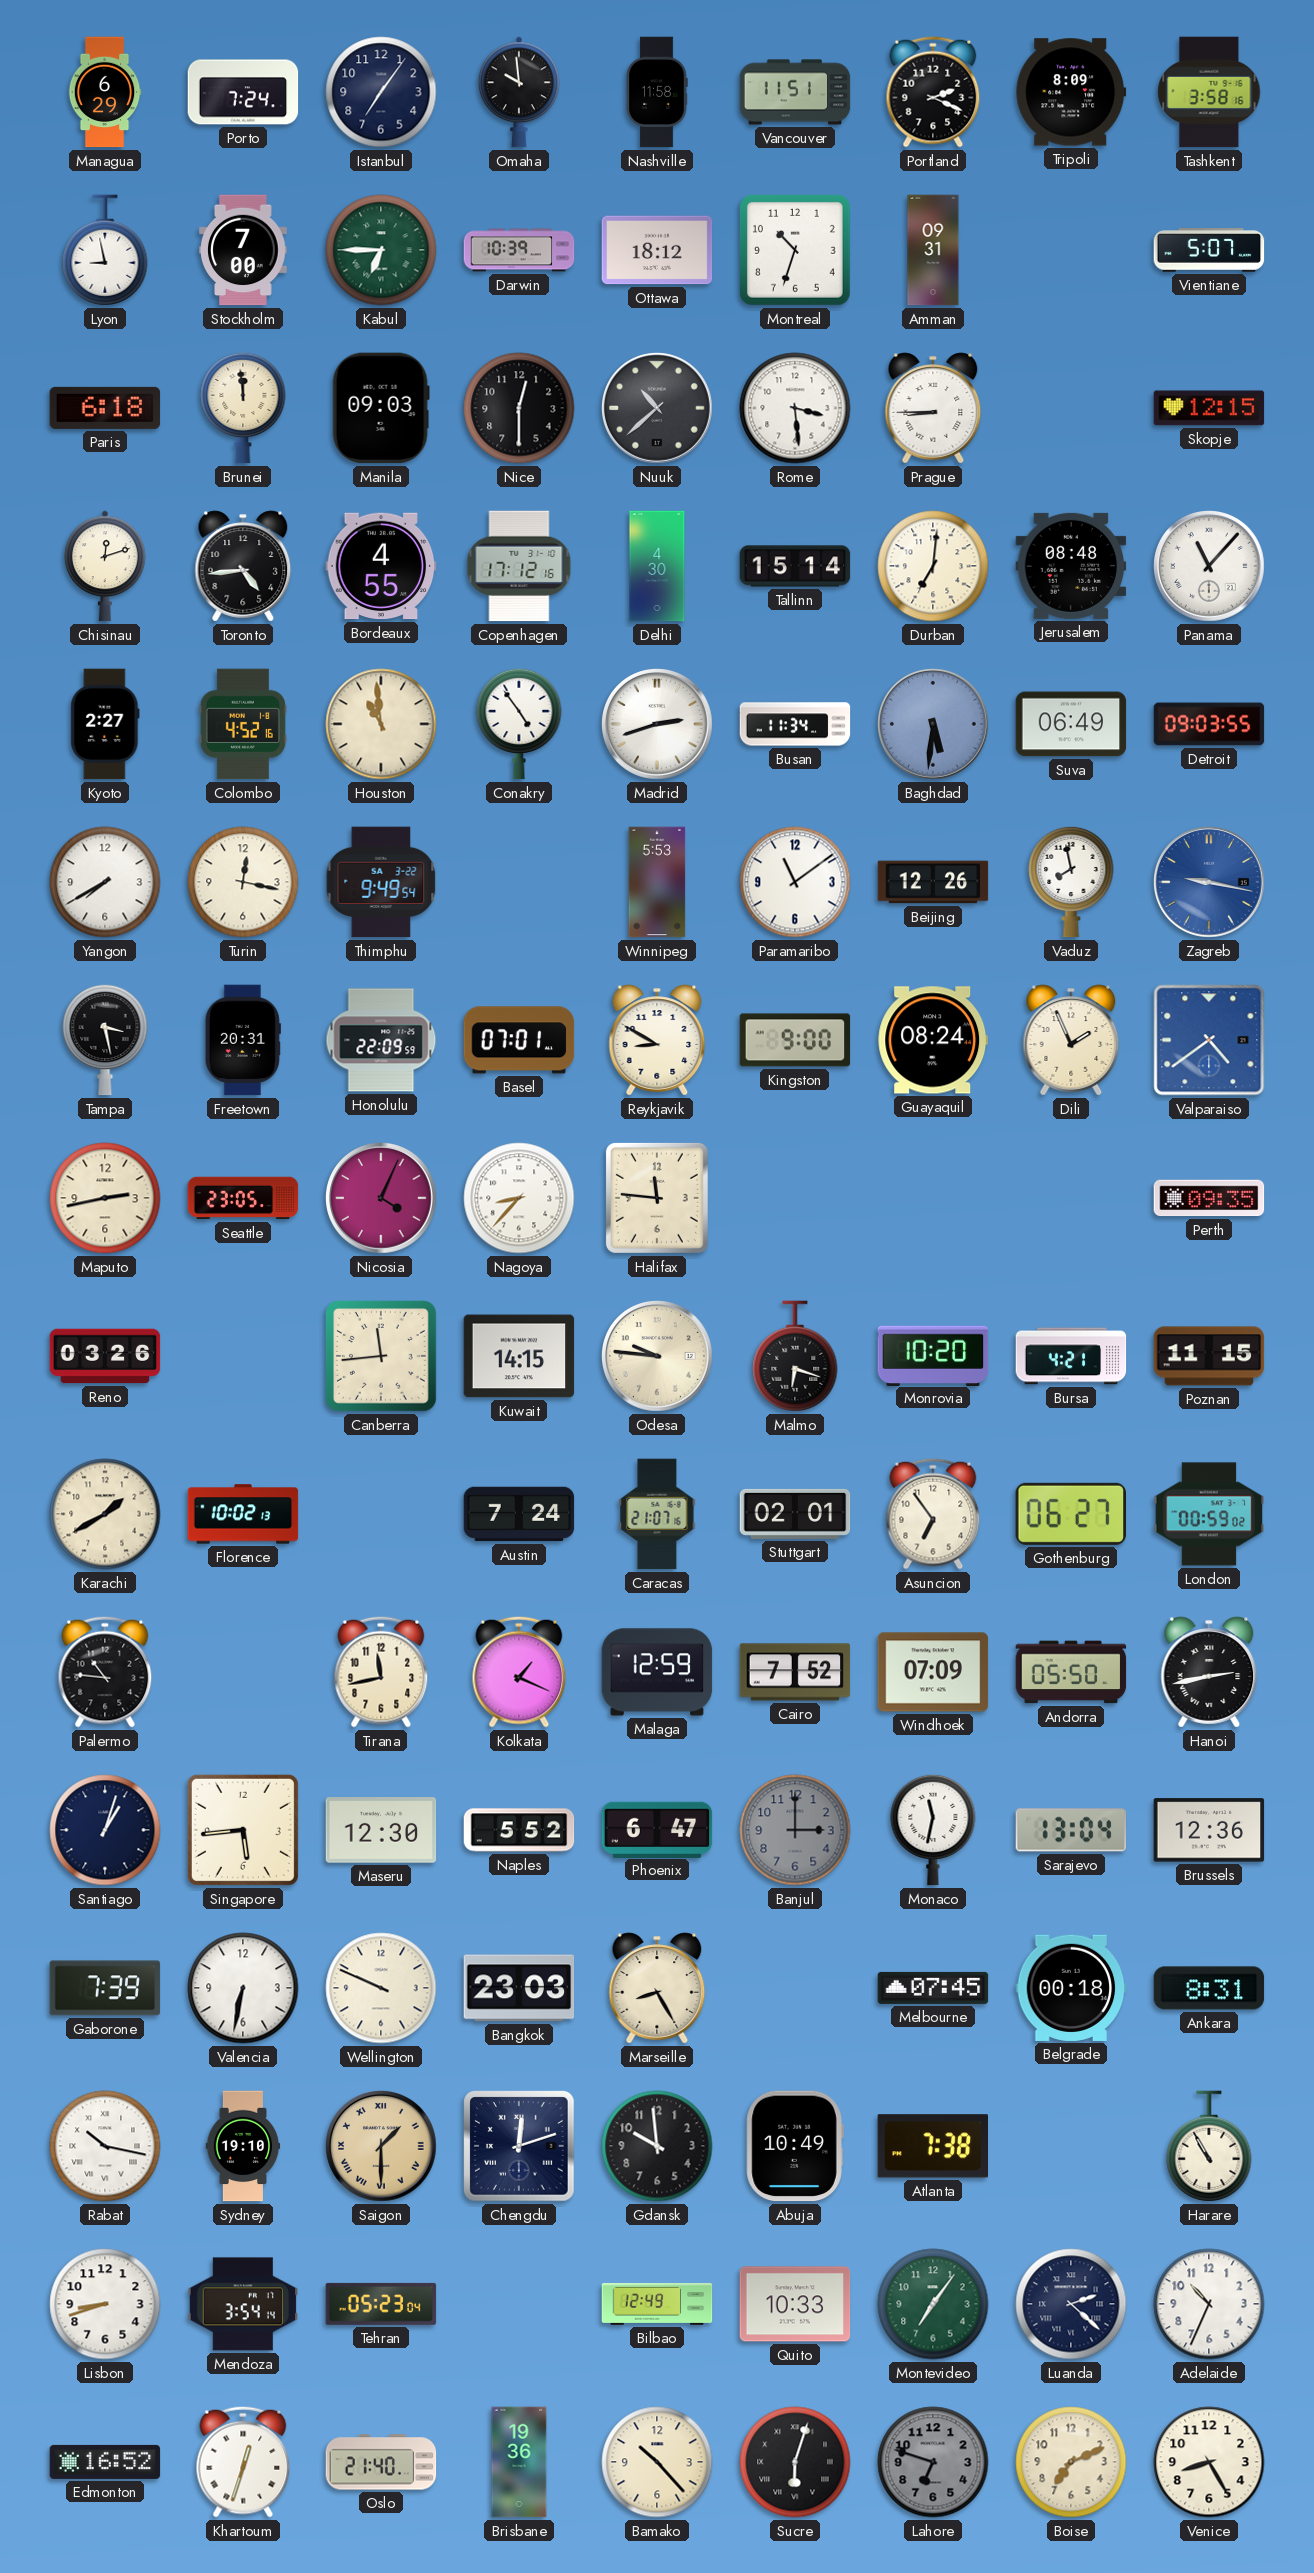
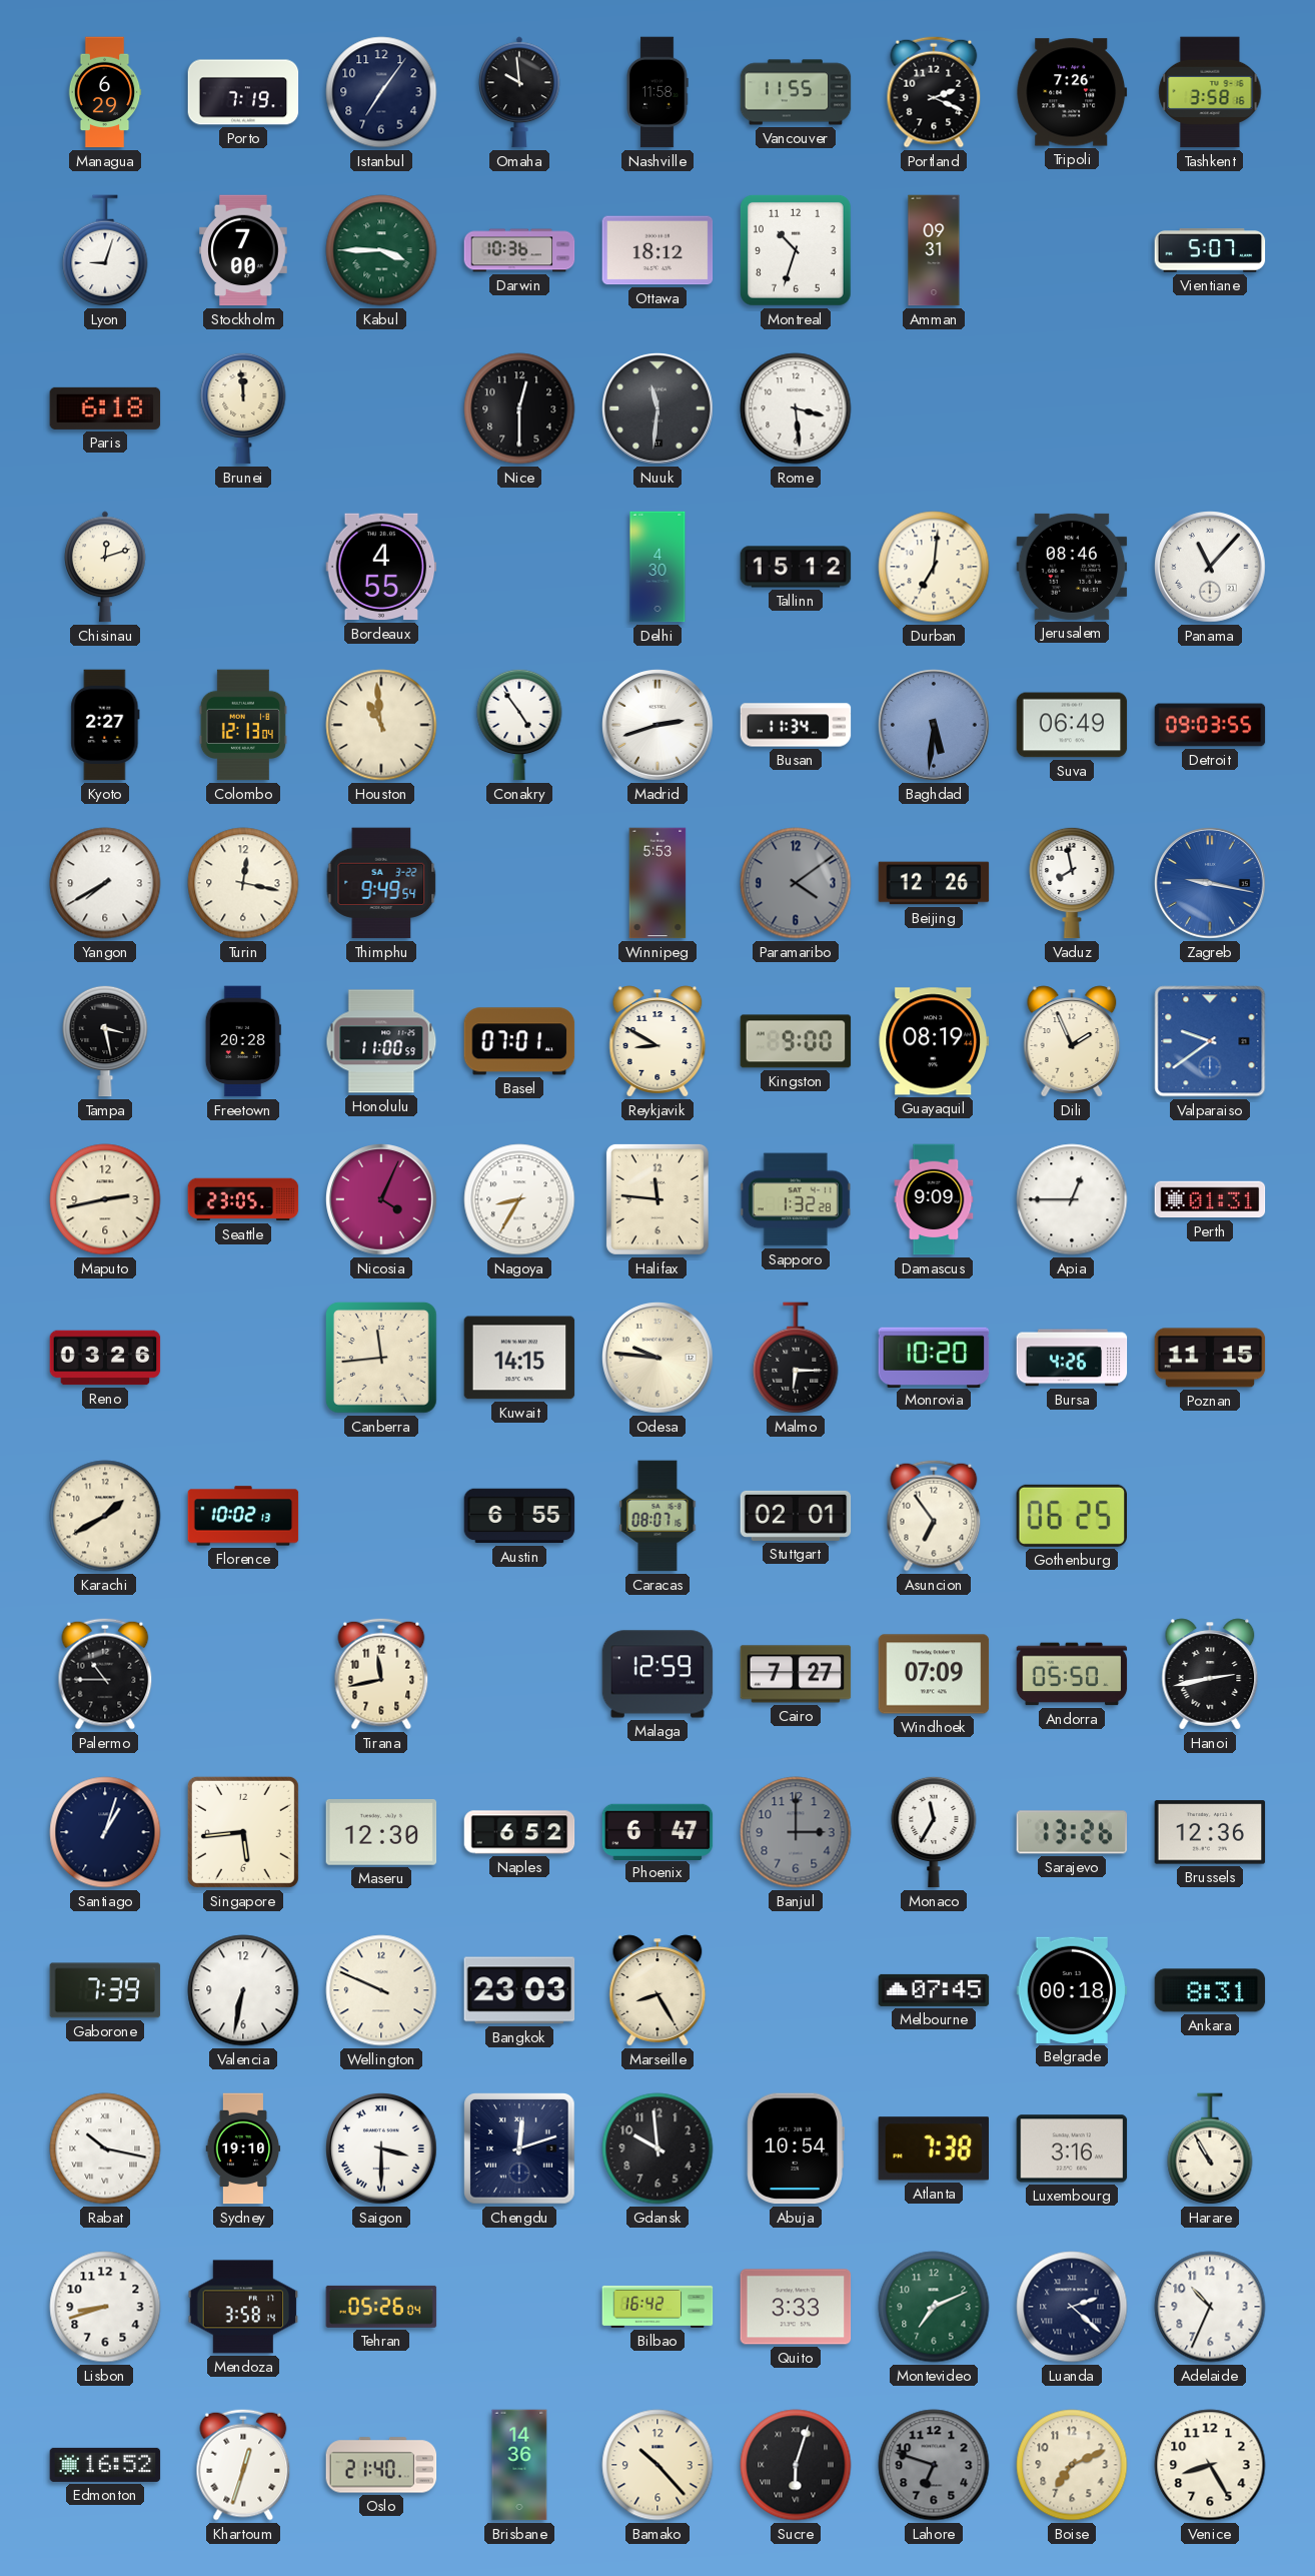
Porto: 7:24 -> 7:19
Vancouver: 11:51 -> 11:55
Tripoli: 8:09 -> 7:26
Lyon: 8:58 -> 9:03
Kabul: 6:45 -> 3:45
Darwin: 10:39 -> 10:36
Manila: 09:03 -> none
Nuuk: 10:38 -> 11:31
Prague: 8:45 -> none
Skopje: 12:15 -> none
Toronto: 4:44 -> none
Copenhagen: 17:12 -> none
Tallinn: 15:14 -> 15:12
Jerusalem: 08:48 -> 08:46
Colombo: 4:52 -> 12:13
Paramaribo: 11:09 -> 4:09
Paramaribo dial: white -> grey
Freetown: 20:31 -> 20:28
Honolulu: 22:09 -> 11:00
Guayaquil: 08:24 -> 08:19
Valparaiso: 4:39 -> 9:39
Nagoya: 8:37 -> 8:35
Sapporo: none -> 1:32
Damascus: none -> 9:09
Apia: none -> 12:45
Perth: 09:35 -> 01:31
Malmo: 6:18 -> 6:15
Bursa: 4:21 -> 4:26
Austin: 7:24 -> 6:55
Caracas: 21:07 -> 08:07
Gothenburg: 06:27 -> 06:25
London: 00:59 -> none
Palermo: 10:46 -> 10:45
Kolkata: 1:19 -> none
Cairo: 7:52 -> 7:27
Naples: 5:52 -> 6:52
Monaco: 11:32 -> 11:35
Sarajevo: 13:04 -> 13:26
Saigon: 1:30 -> 3:30
Saigon dial: champagne -> white
Abuja: 10:49 -> 10:54
Luxembourg: none -> 3:16
Mendoza: 3:54 -> 3:58
Tehran: 05:23 -> 05:26
Bilbao: 12:49 -> 16:42
Quito: 10:33 -> 3:33
Montevideo: 7:06 -> 7:11
Brisbane: 19:36 -> 14:36
